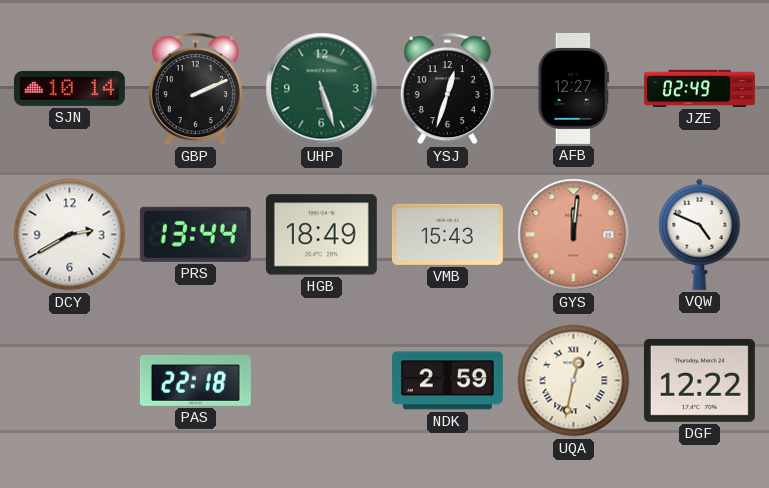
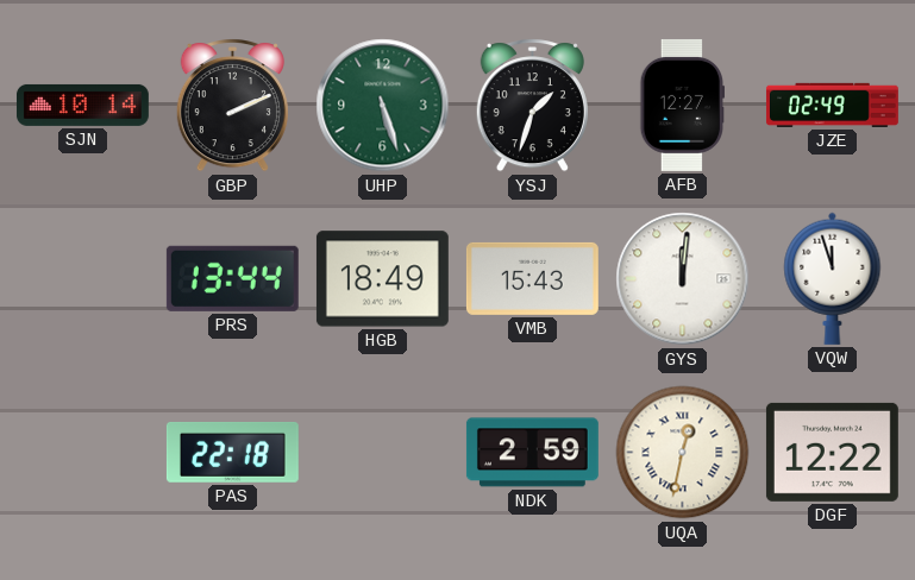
YSJ: 12:33 -> 1:33
DCY: 2:40 -> none
GYS dial: salmon -> white
VQW: 4:49 -> 11:57
